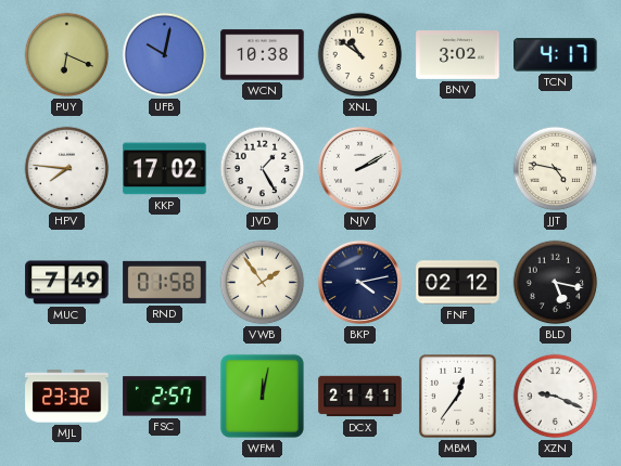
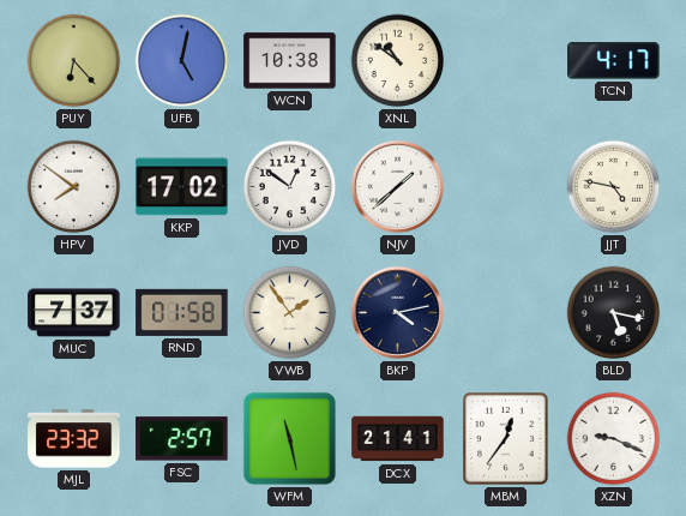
PUY: 6:19 -> 6:23
UFB: 10:02 -> 5:02
BNV: 3:02 -> none
HPV: 7:46 -> 7:51
JVD: 1:25 -> 12:51
NJV: 2:10 -> 1:38
MUC: 7:49 -> 7:37
FNF: 02:12 -> none
WFM: 12:02 -> 11:28
